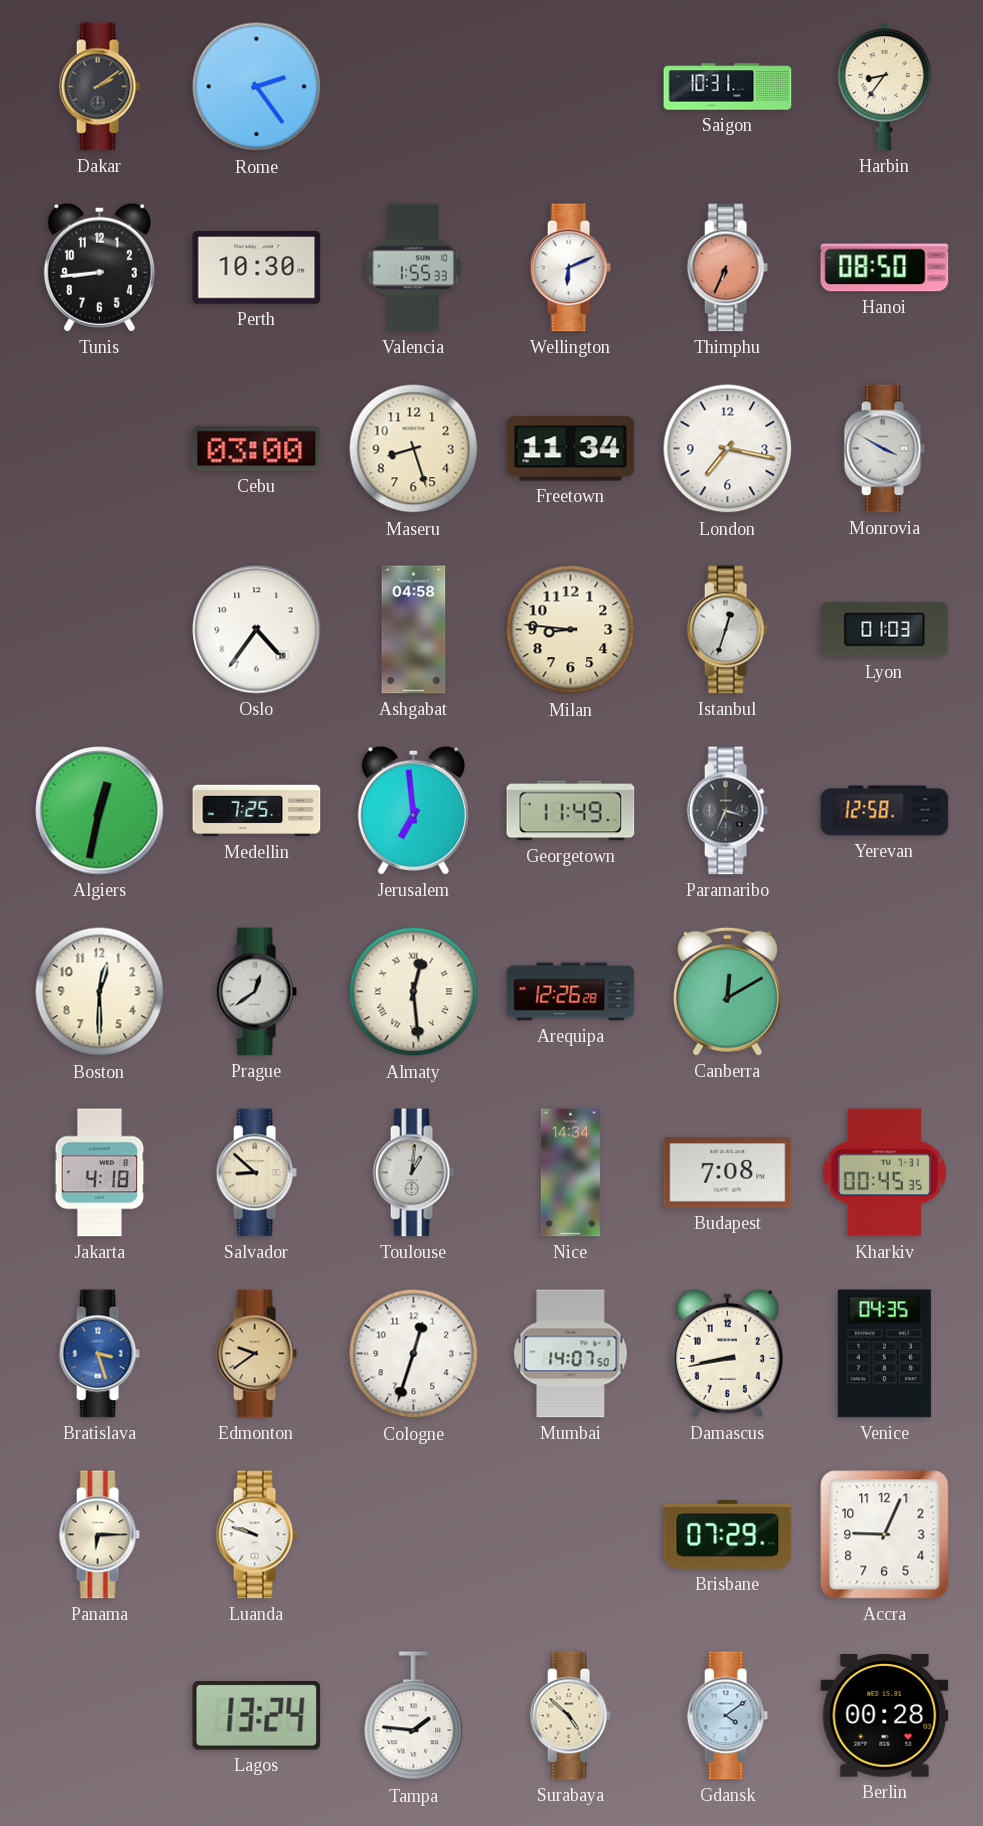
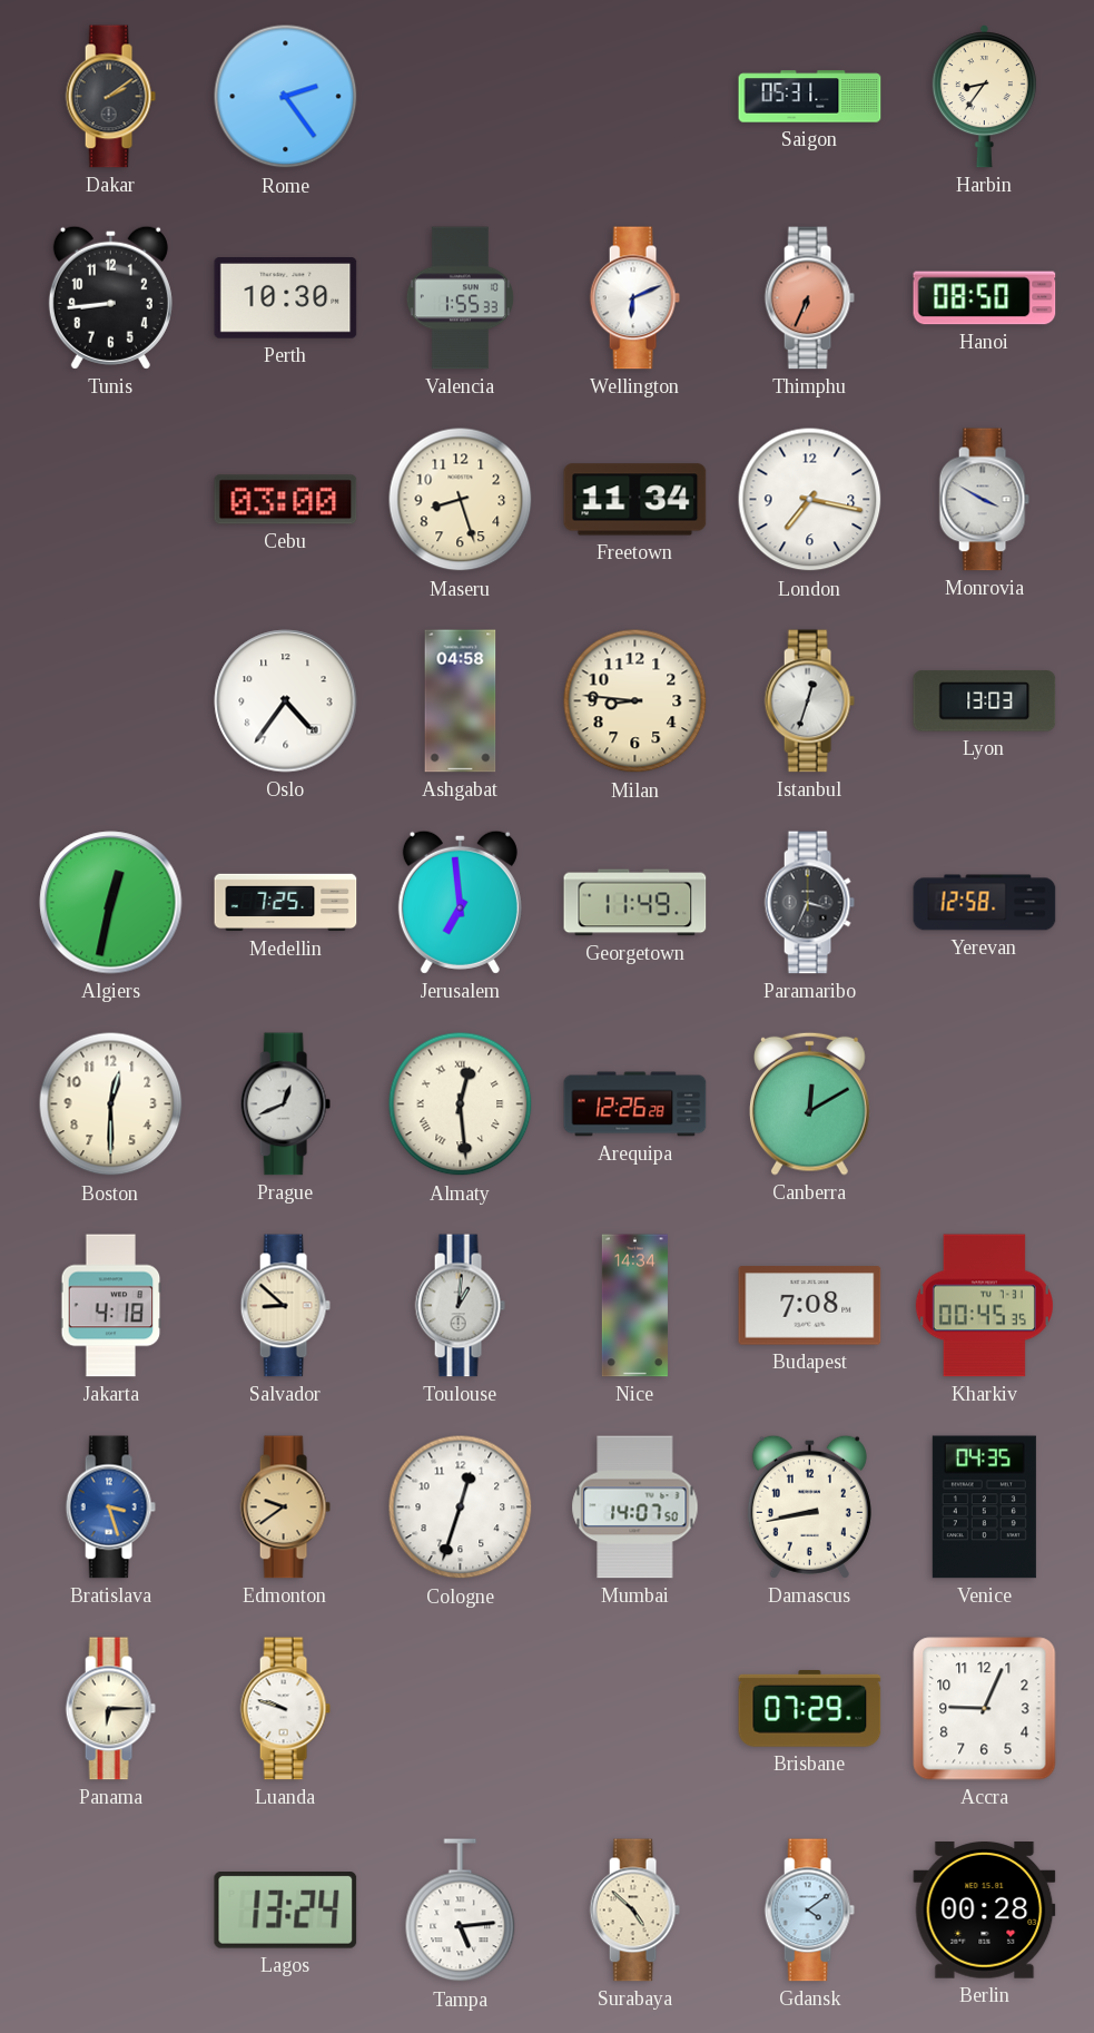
Saigon: 10:31 -> 05:31
Lyon: 01:03 -> 13:03
Prague: 12:39 -> 12:41
Tampa: 1:46 -> 5:14
